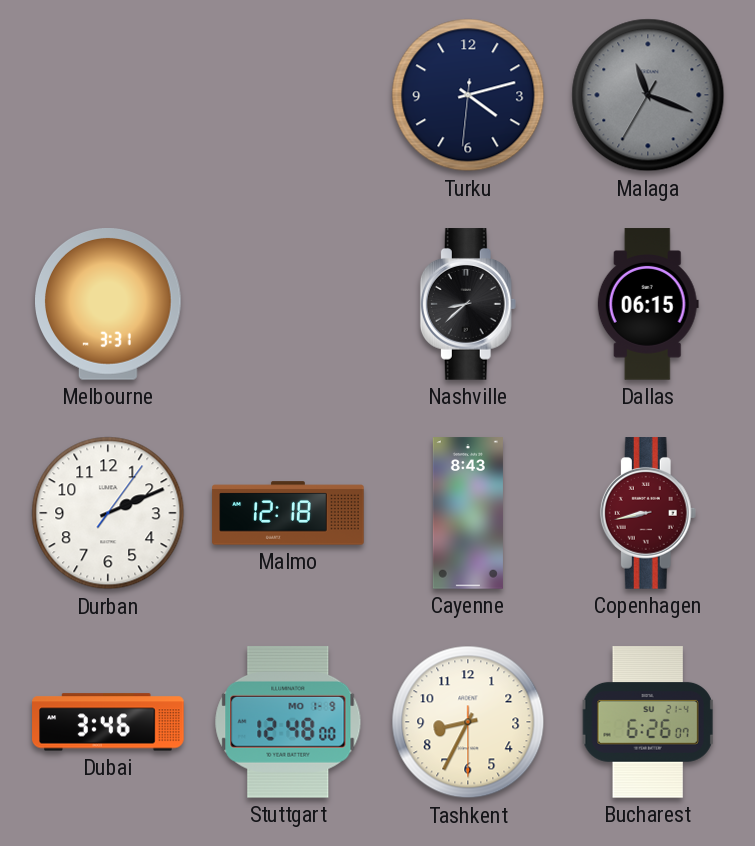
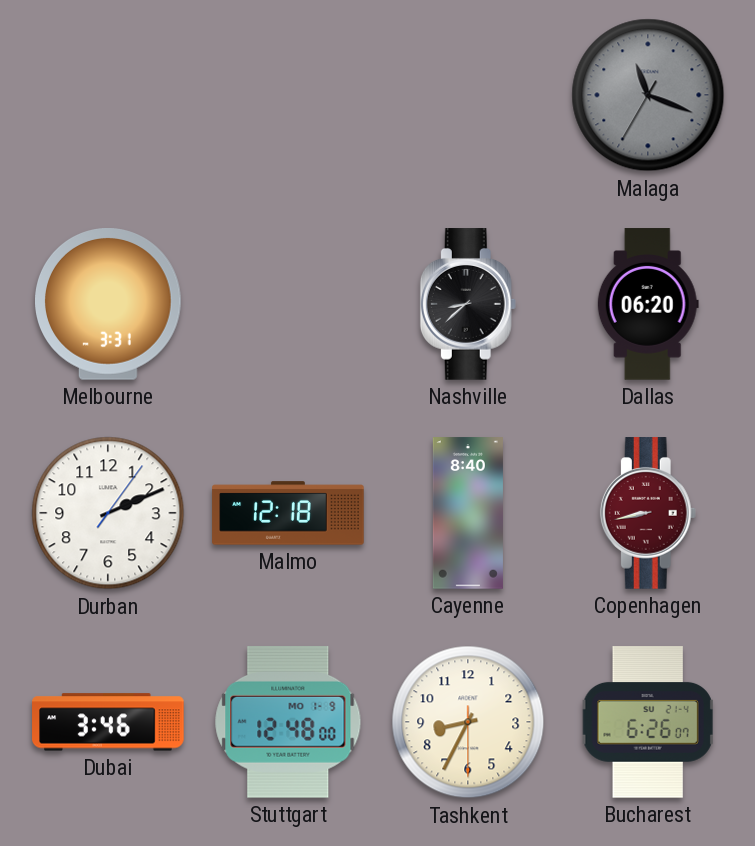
Turku: 4:12 -> none
Dallas: 06:15 -> 06:20
Cayenne: 8:43 -> 8:40
